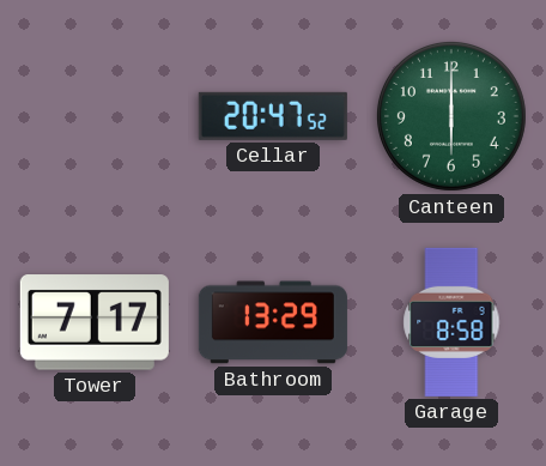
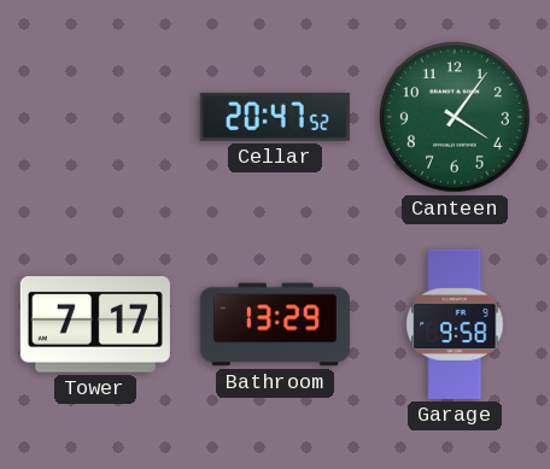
Canteen: 6:00 -> 4:06
Garage: 8:58 -> 9:58
